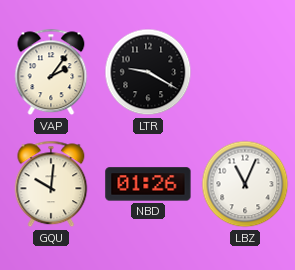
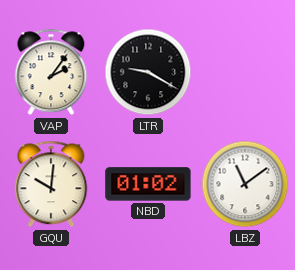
NBD: 01:26 -> 01:02
LBZ: 11:04 -> 11:09
